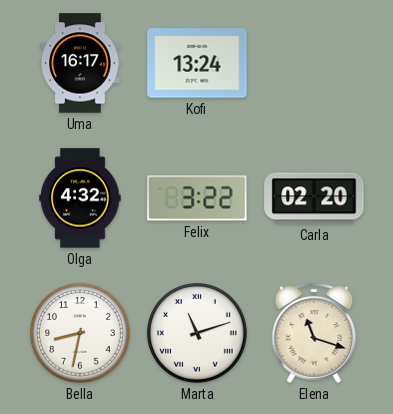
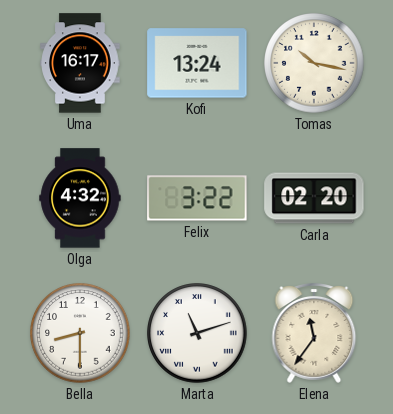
Tomas: none -> 10:17
Bella: 8:32 -> 8:30
Elena: 11:18 -> 11:36
